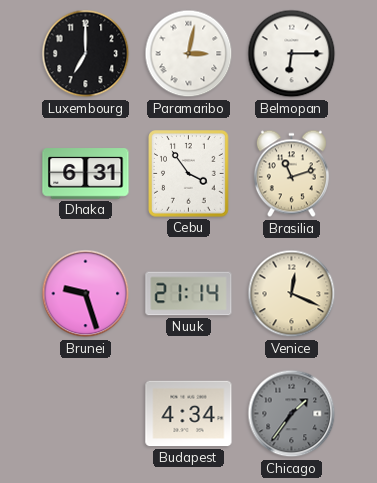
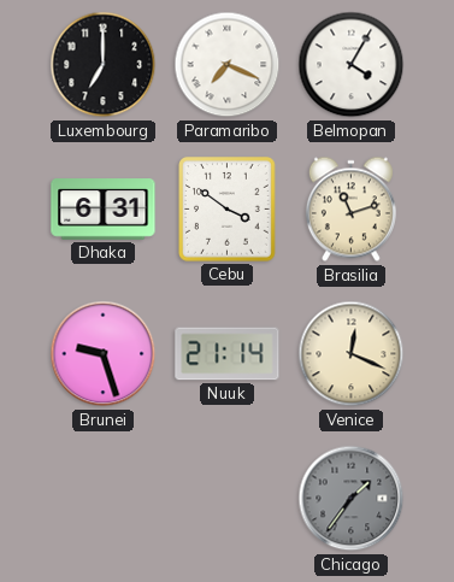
Paramaribo: 3:02 -> 7:19
Belmopan: 6:15 -> 4:05
Cebu: 3:54 -> 3:51
Budapest: 4:34 -> none
